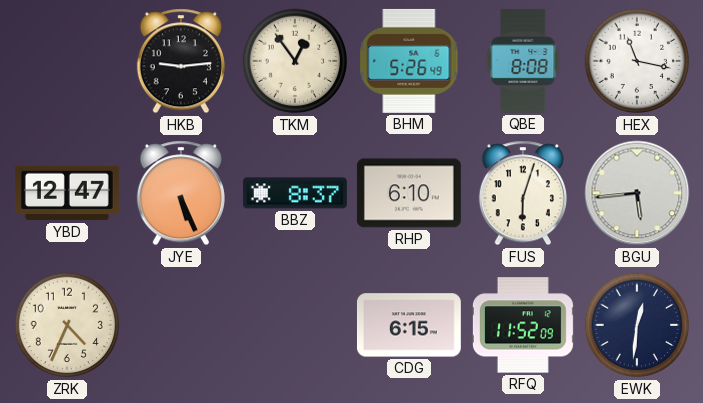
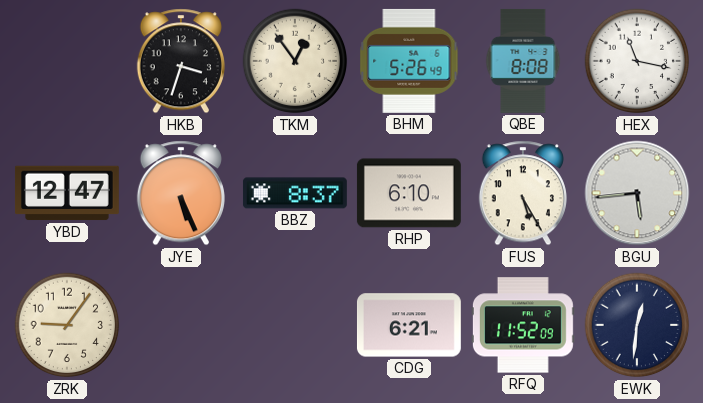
HKB: 9:14 -> 3:33
FUS: 6:03 -> 5:25
ZRK: 4:34 -> 9:06
CDG: 6:15 -> 6:21
